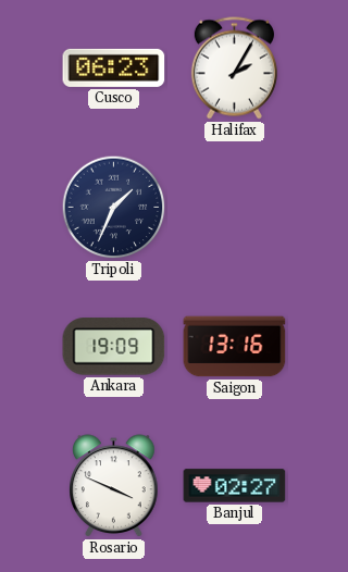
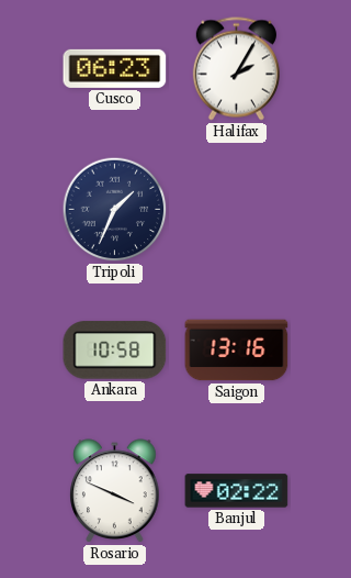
Ankara: 19:09 -> 10:58
Banjul: 02:27 -> 02:22
